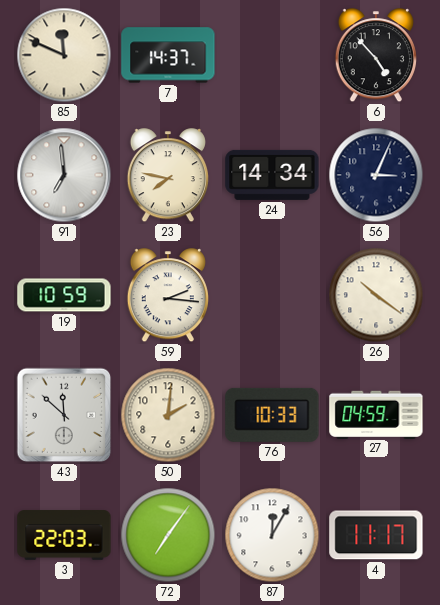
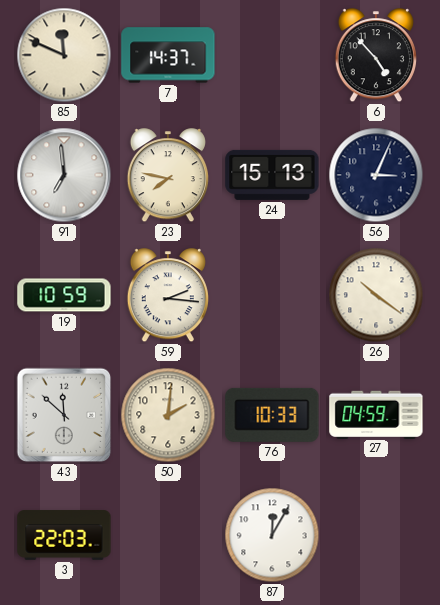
24: 14:34 -> 15:13
72: 7:06 -> none
4: 11:17 -> none
